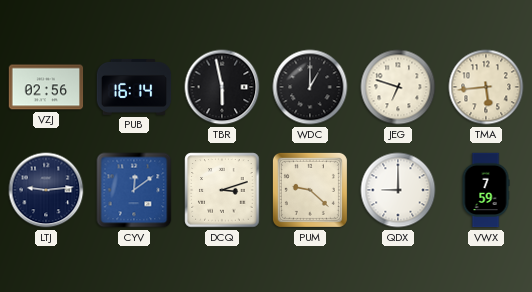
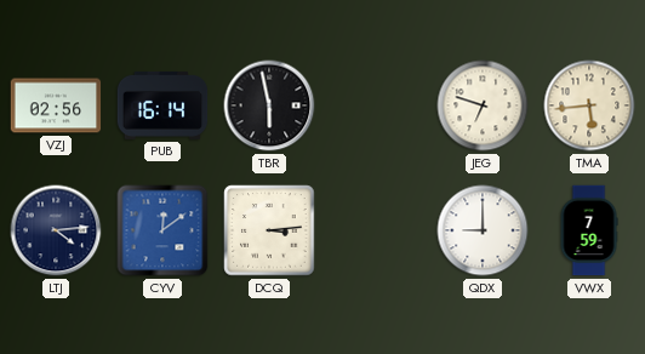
WDC: 1:00 -> none
LTJ: 9:14 -> 4:14
DCQ: 3:12 -> 3:14
PUM: 9:22 -> none
